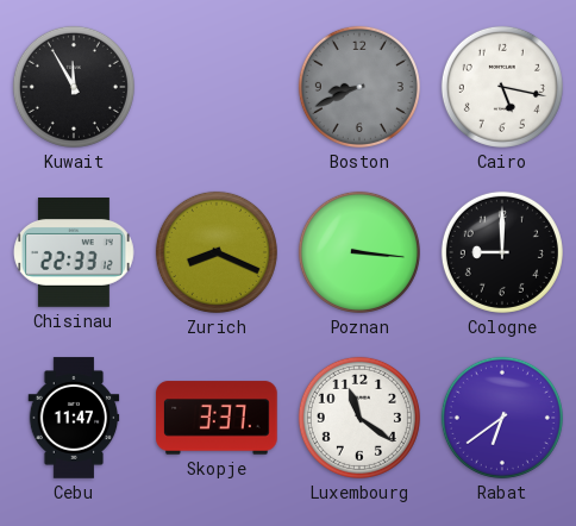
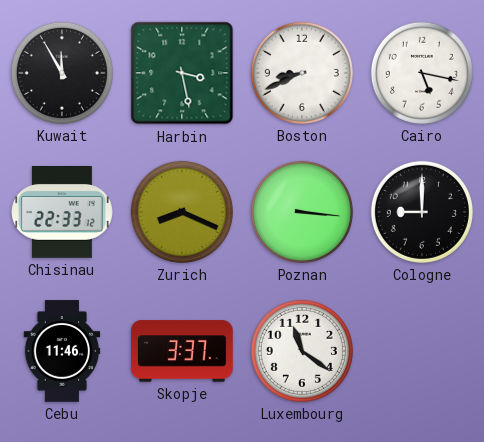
Harbin: none -> 3:28
Boston dial: grey -> white
Cebu: 11:47 -> 11:46
Rabat: 6:39 -> none
